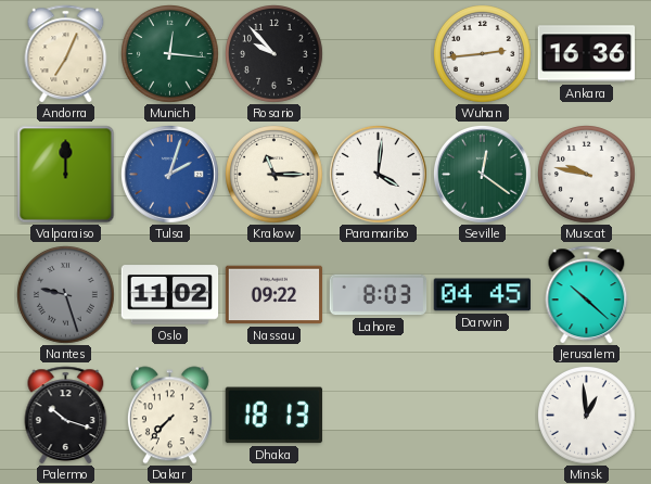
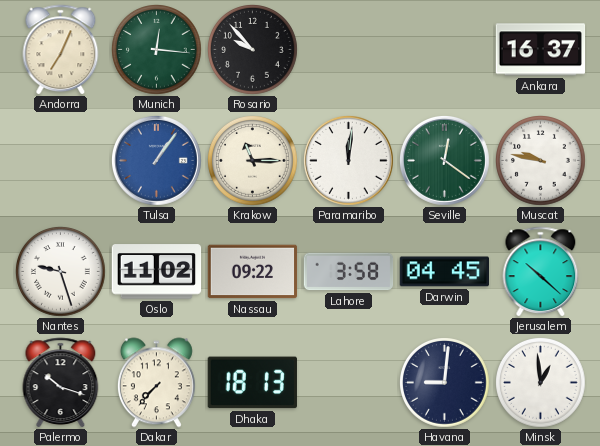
Wuhan: 2:44 -> none
Ankara: 16:36 -> 16:37
Valparaiso: 12:00 -> none
Tulsa: 2:03 -> 1:06
Paramaribo: 4:01 -> 12:01
Nantes dial: grey -> white
Lahore: 8:03 -> 3:58
Havana: none -> 9:01
